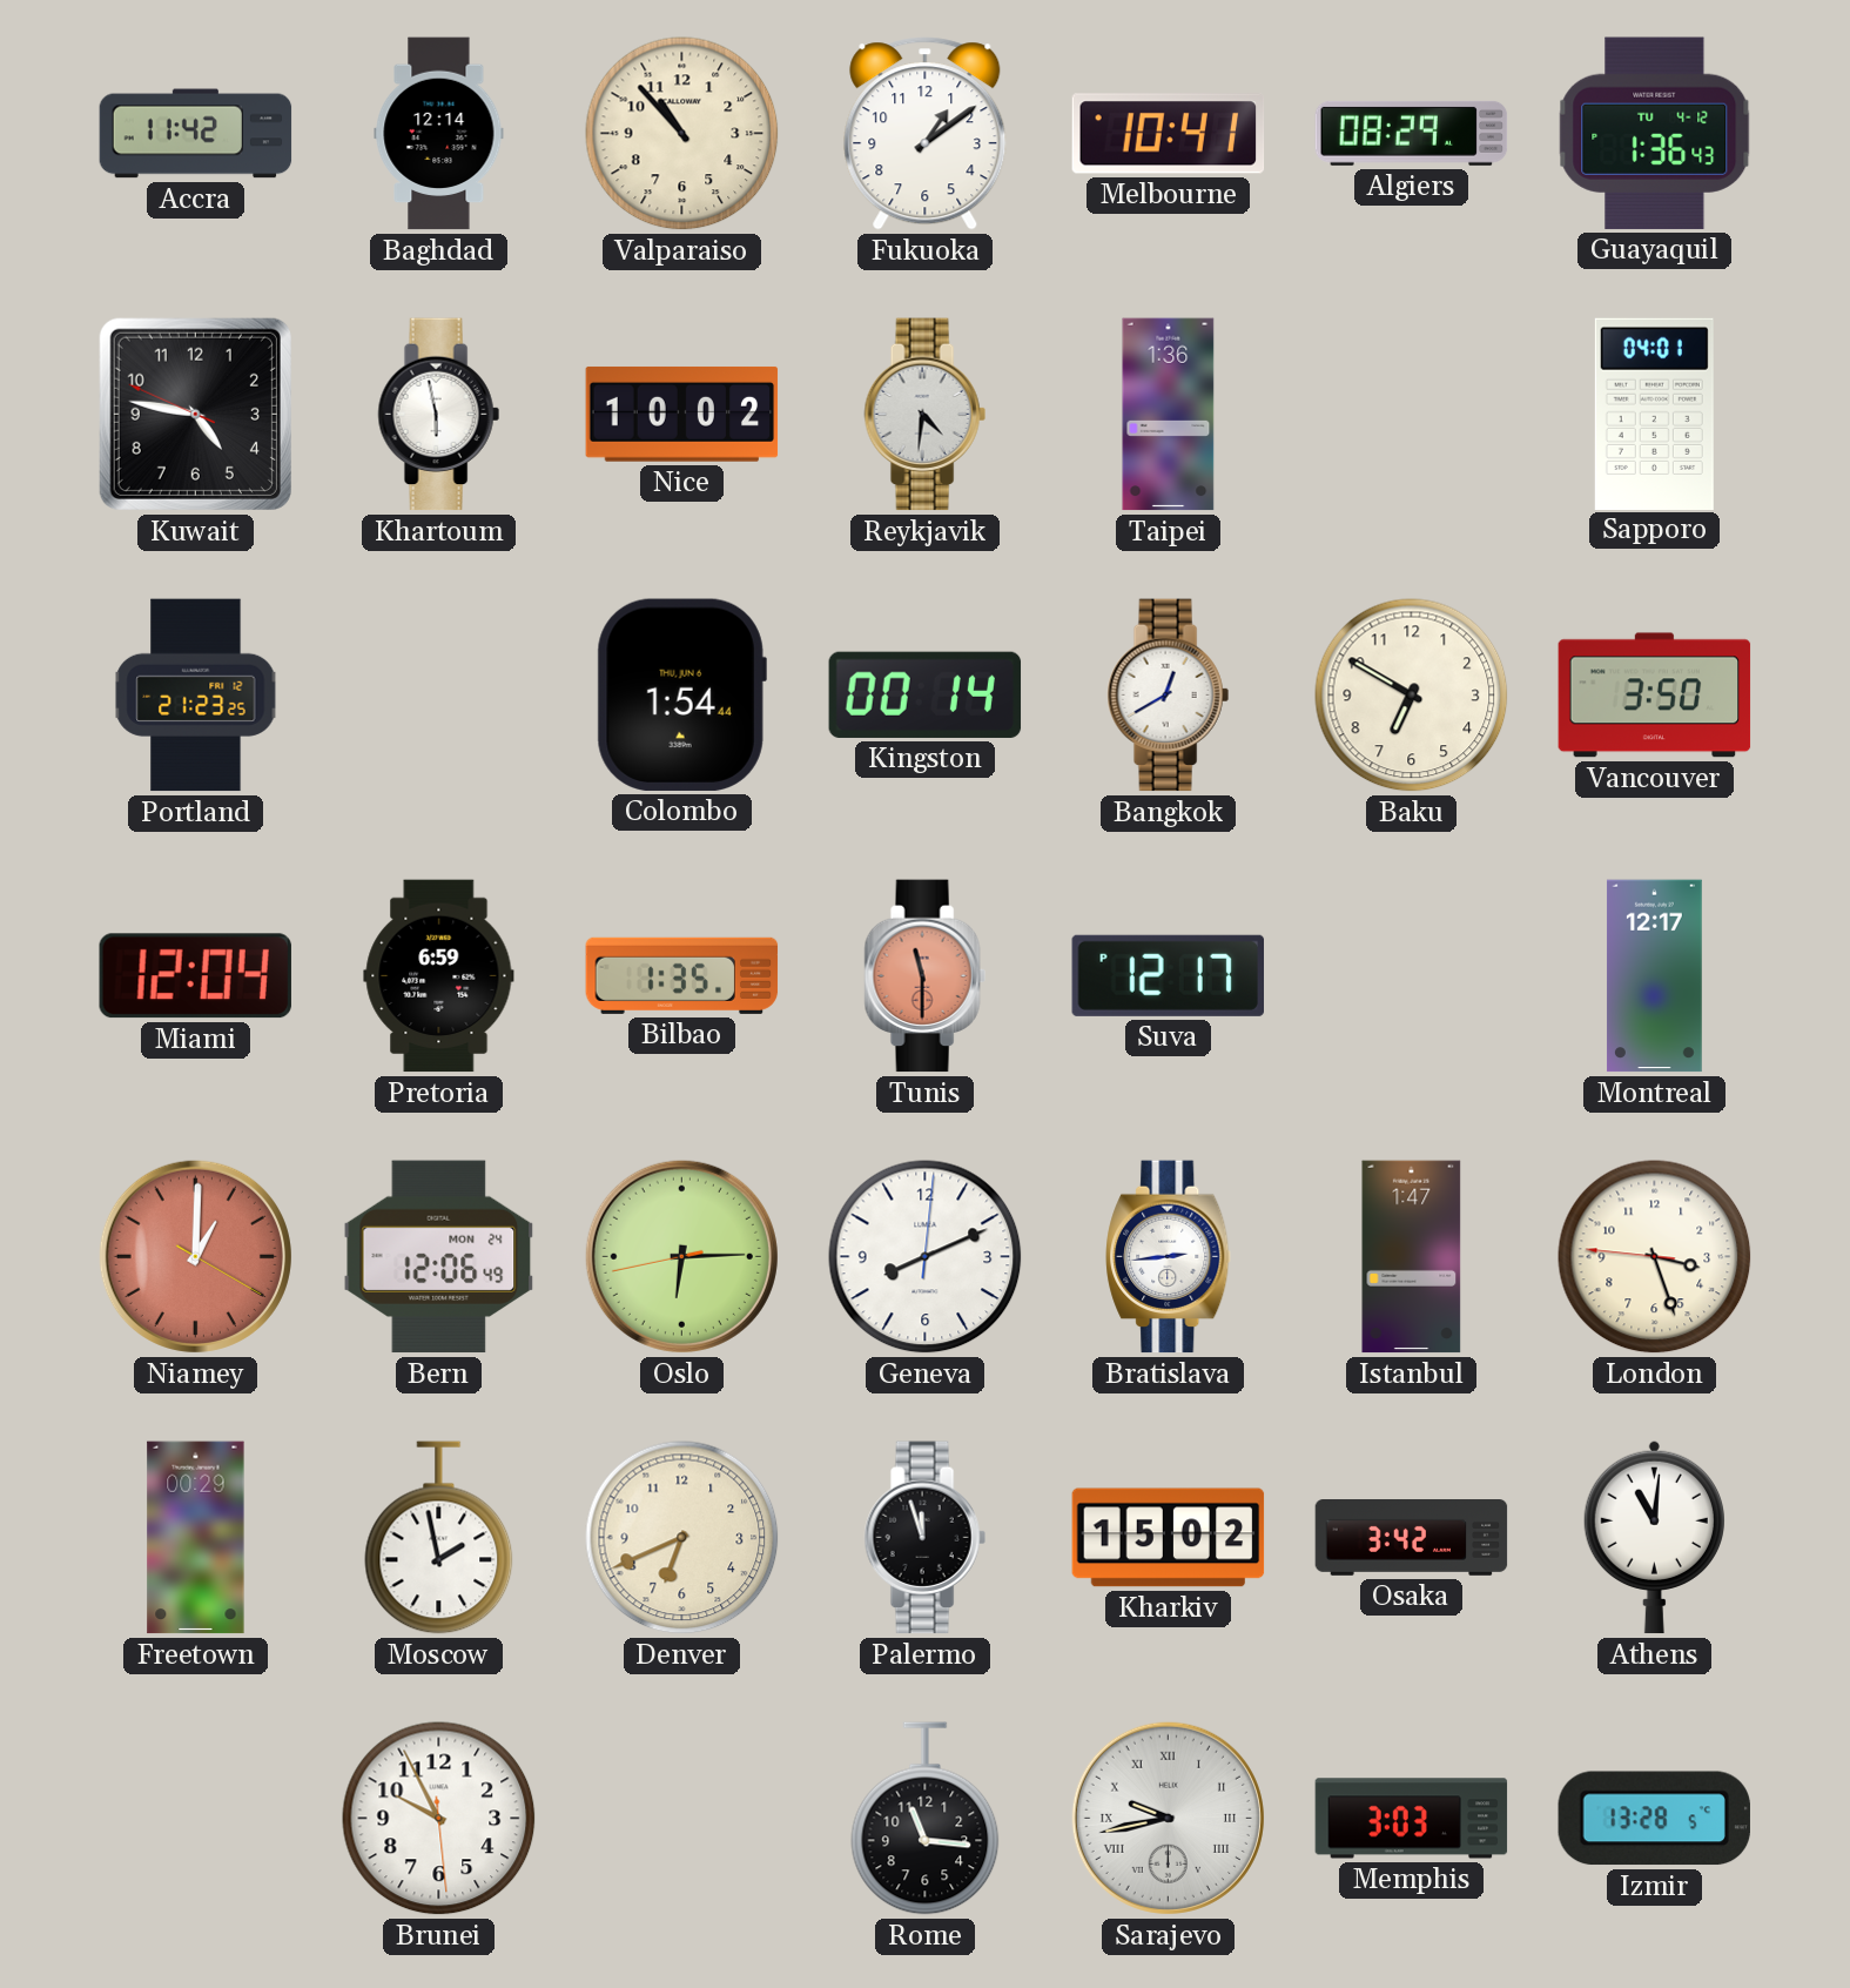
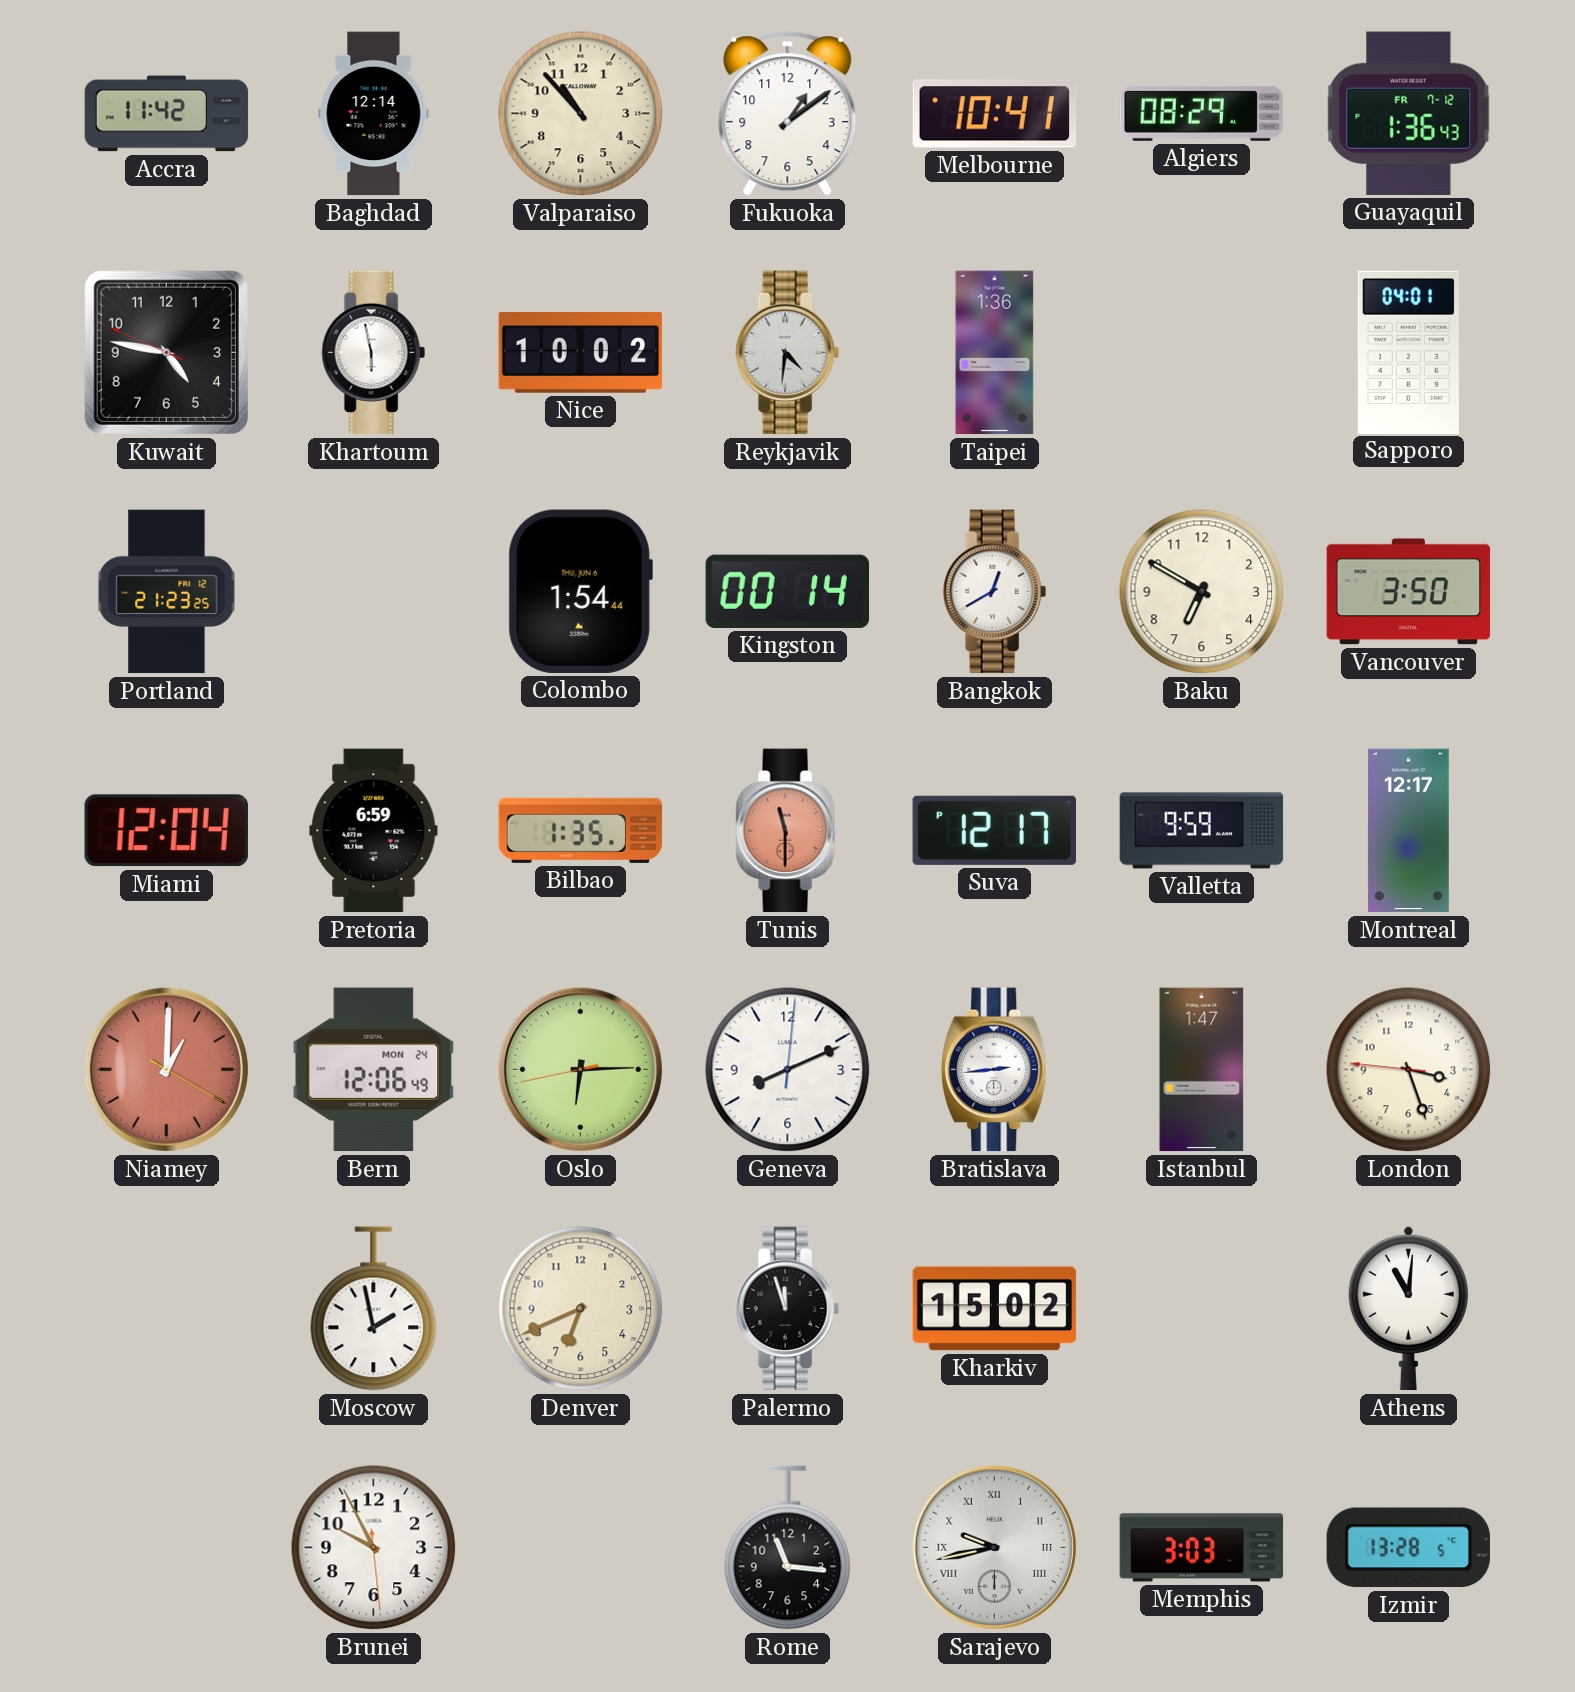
Guayaquil date: TU 4-12 -> FR 7-12
Valletta: none -> 9:59
Freetown: 00:29 -> none
Osaka: 3:42 -> none
